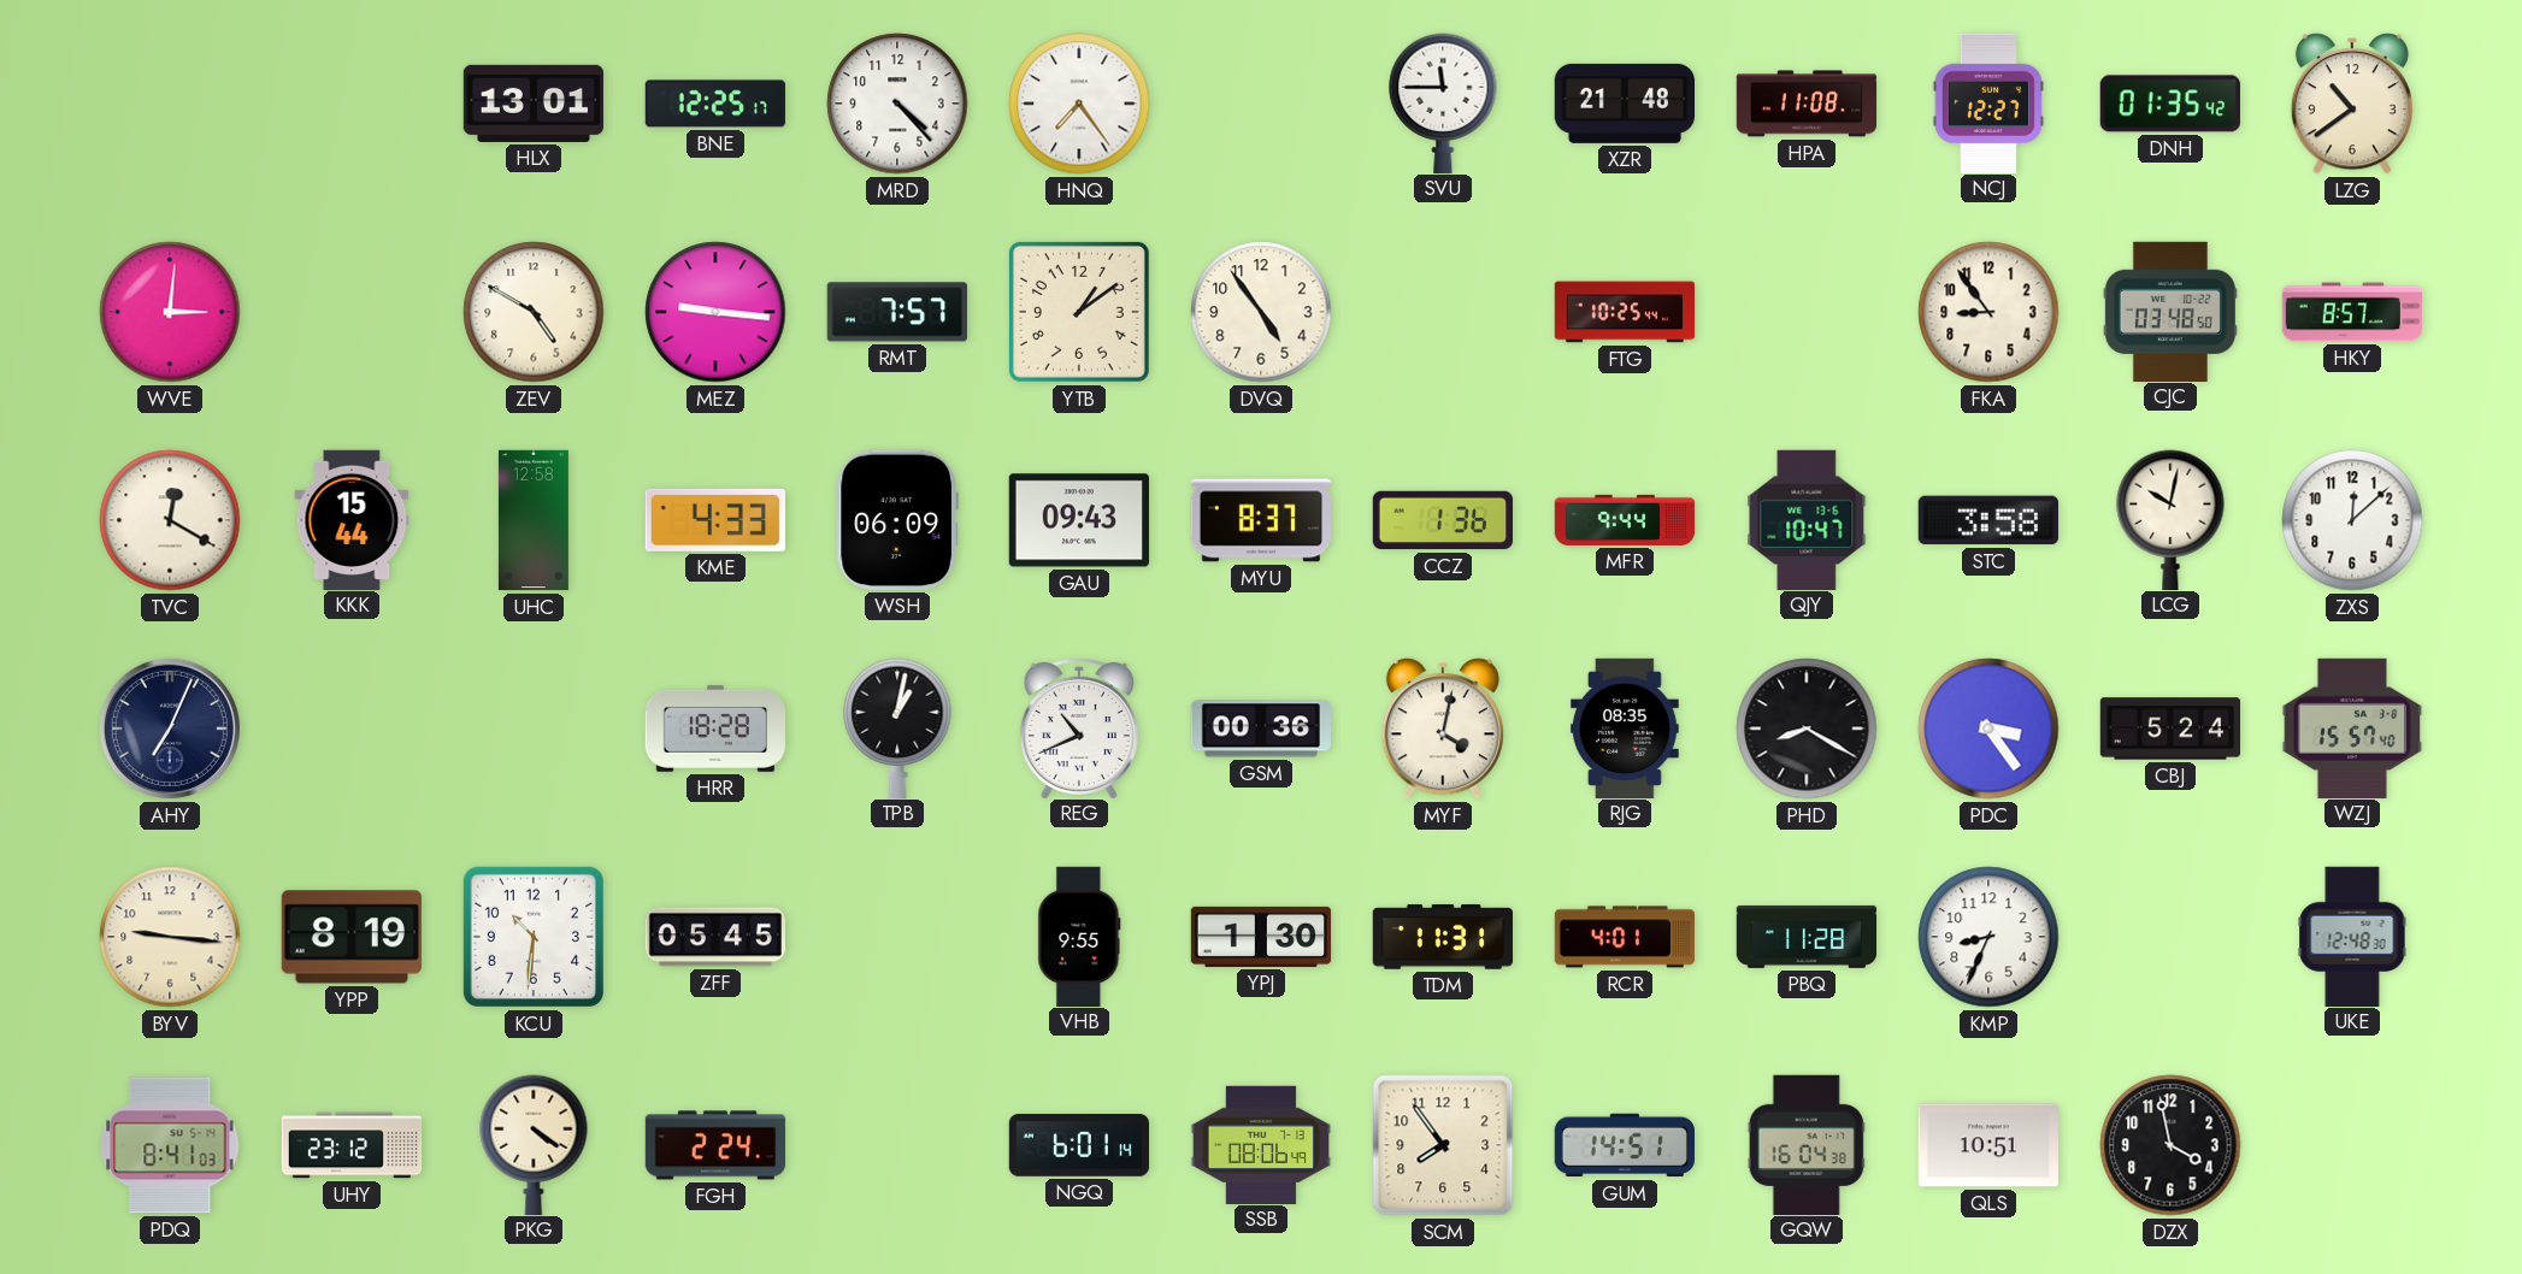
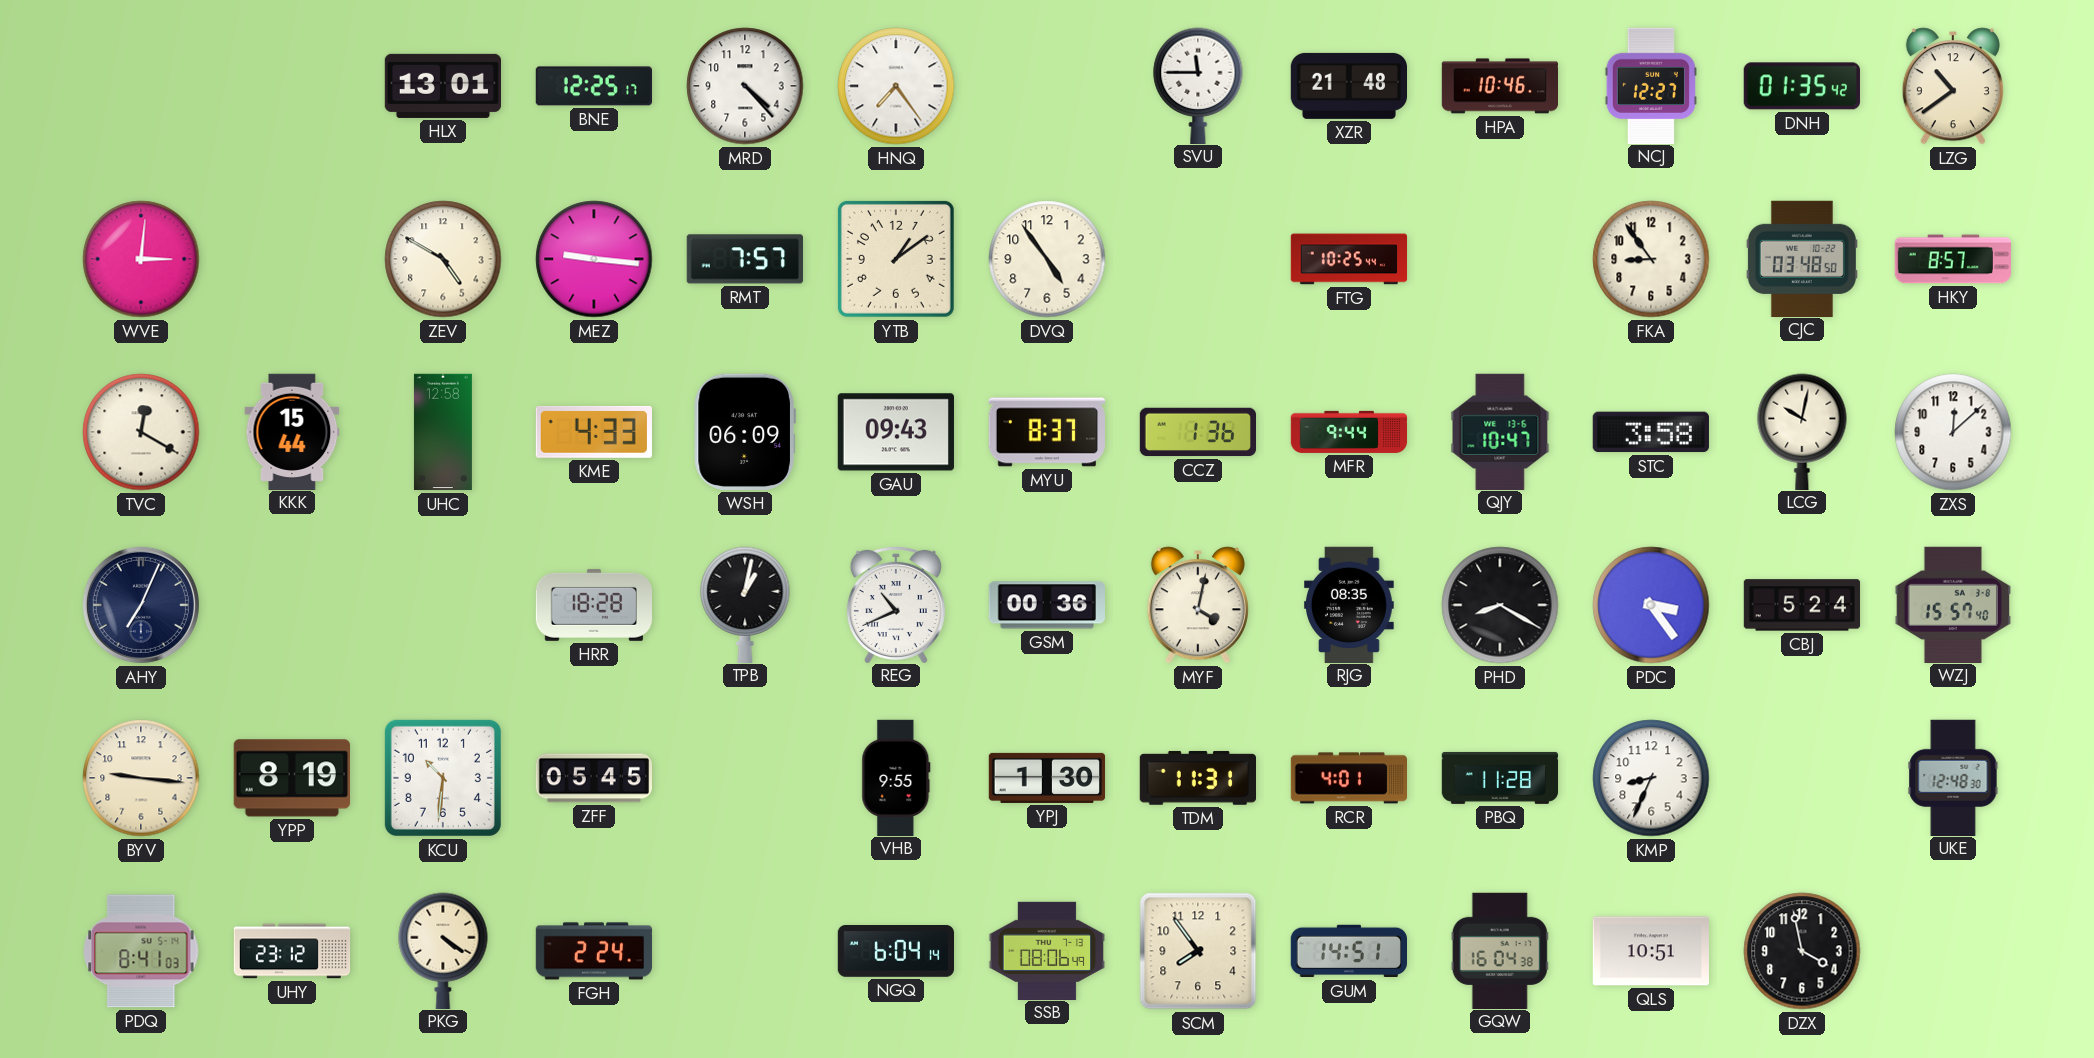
HPA: 11:08 -> 10:46
NGQ: 6:01 -> 6:04
